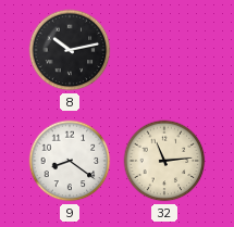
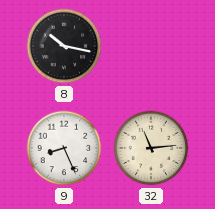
8: 10:13 -> 10:17
9: 8:21 -> 8:26
